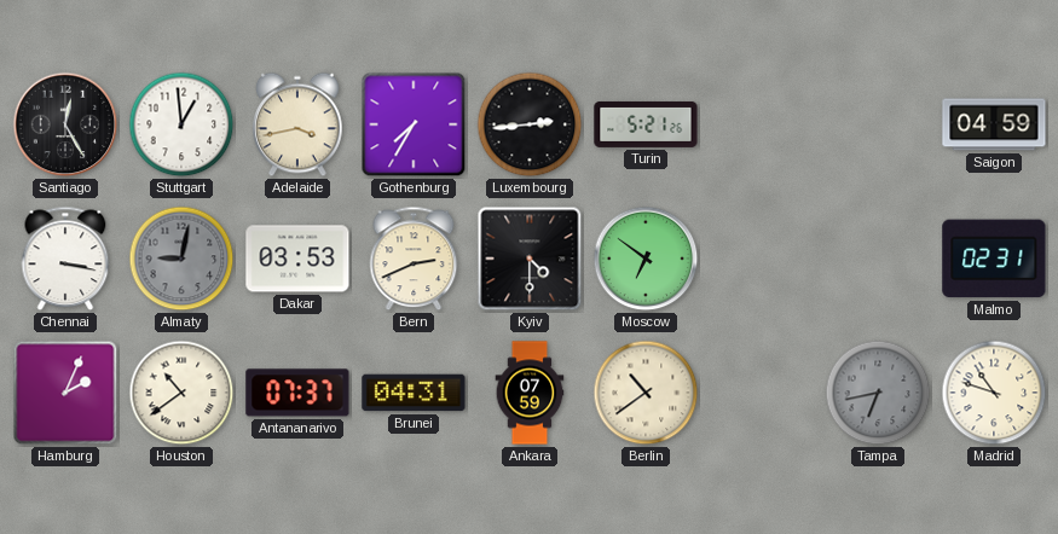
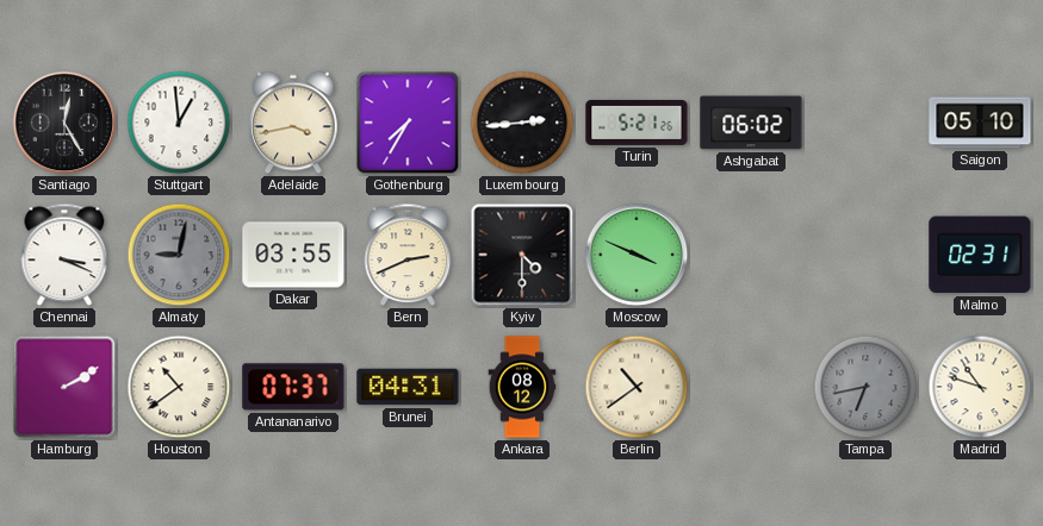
Ashgabat: none -> 06:02
Saigon: 04:59 -> 05:10
Chennai: 3:17 -> 3:19
Dakar: 03:53 -> 03:55
Moscow: 6:51 -> 3:49
Hamburg: 2:04 -> 2:10
Ankara: 07:59 -> 08:12
